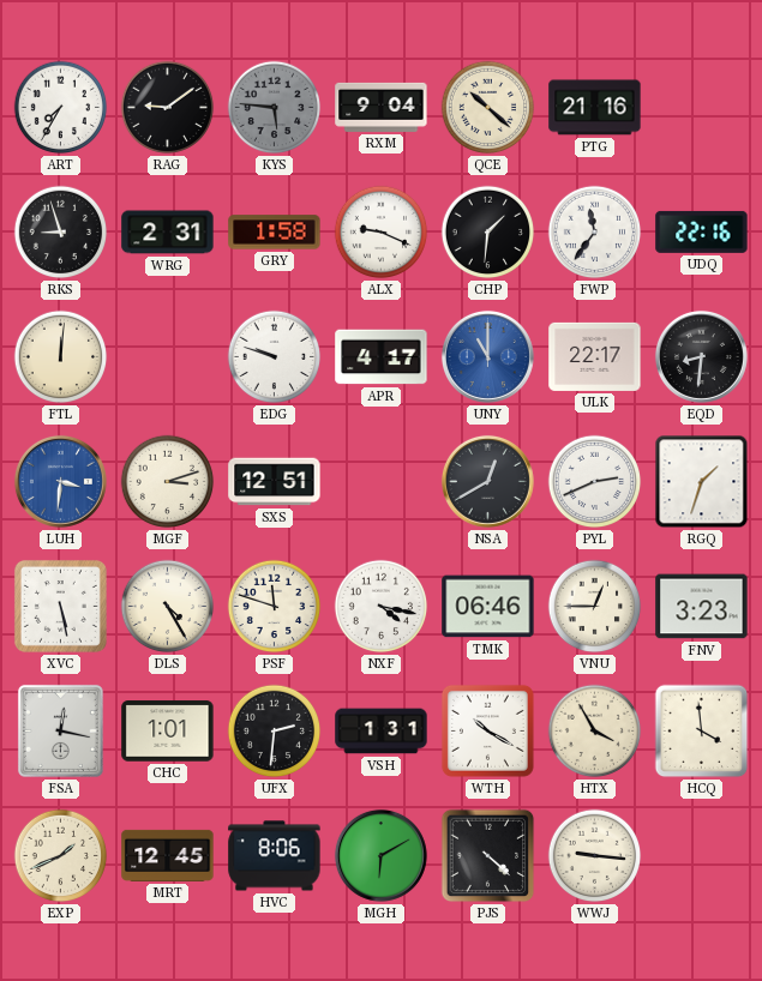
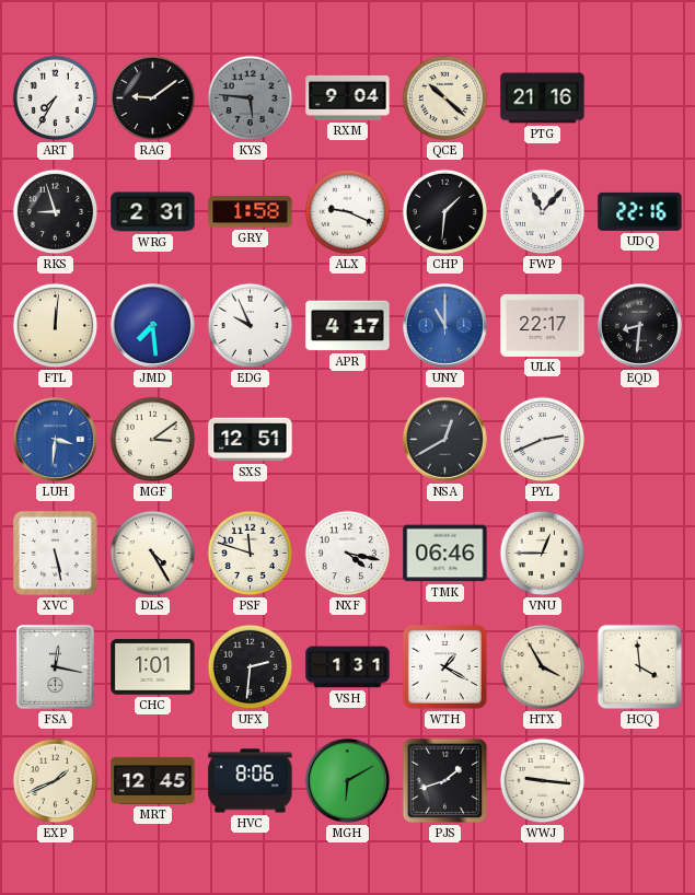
FWP: 11:36 -> 11:07
JMD: none -> 7:29
EDG: 9:48 -> 9:56
MGF: 3:12 -> 3:09
RGQ: 1:33 -> none
FNV: 3:23 -> none
WTH: 10:20 -> 1:20
PJS: 4:22 -> 1:42
